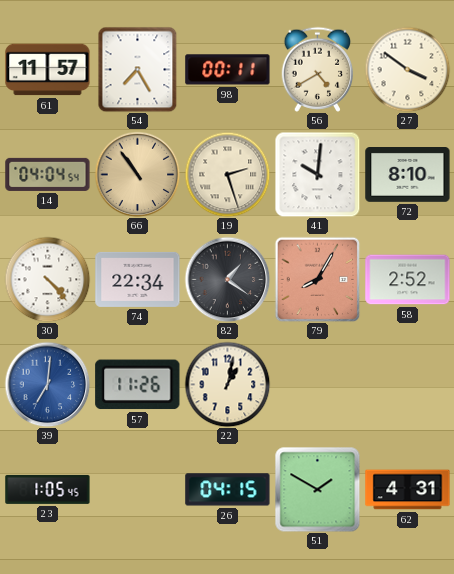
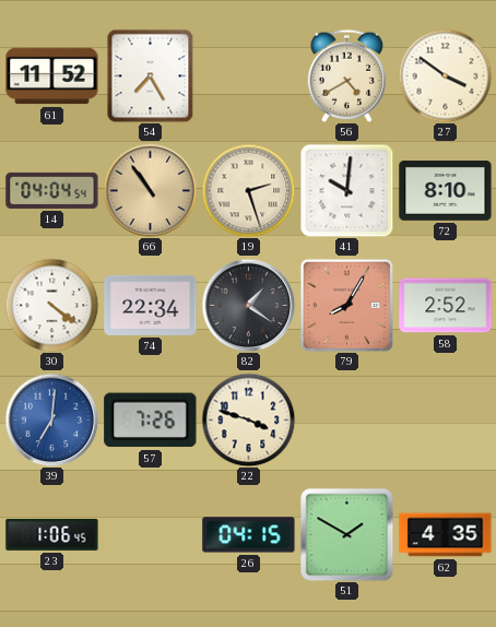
61: 11:57 -> 11:52
98: 00:11 -> none
30: 4:23 -> 4:21
57: 11:26 -> 7:26
22: 1:02 -> 3:48
23: 1:05 -> 1:06
62: 4:31 -> 4:35
